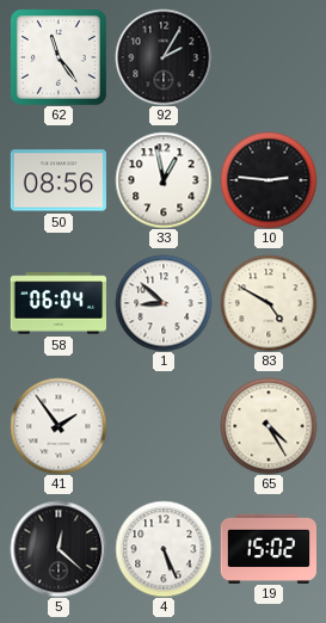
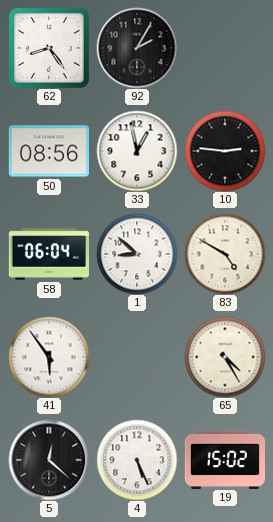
62: 11:24 -> 8:24
41: 1:54 -> 5:54
